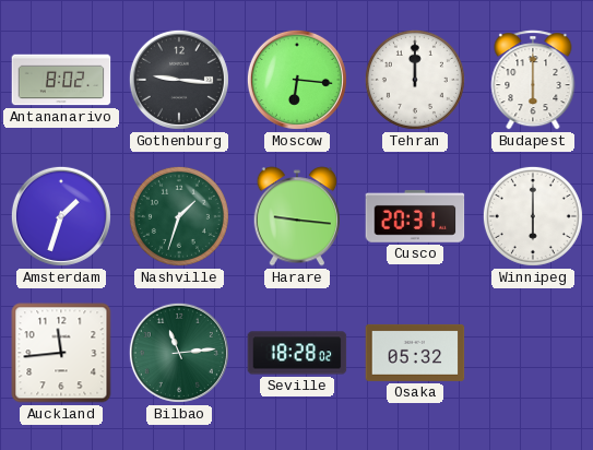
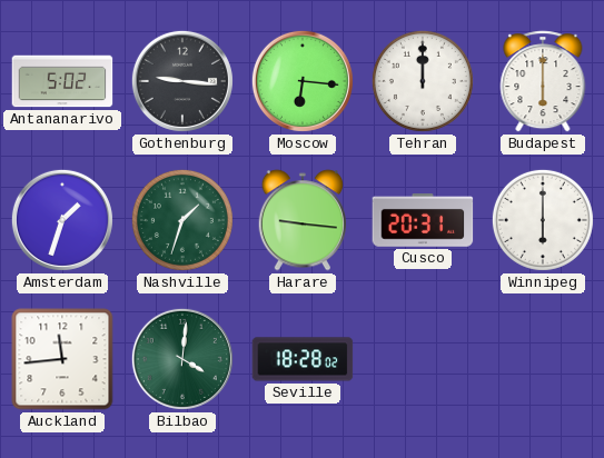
Antananarivo: 8:02 -> 5:02
Bilbao: 11:14 -> 4:01
Osaka: 05:32 -> none
